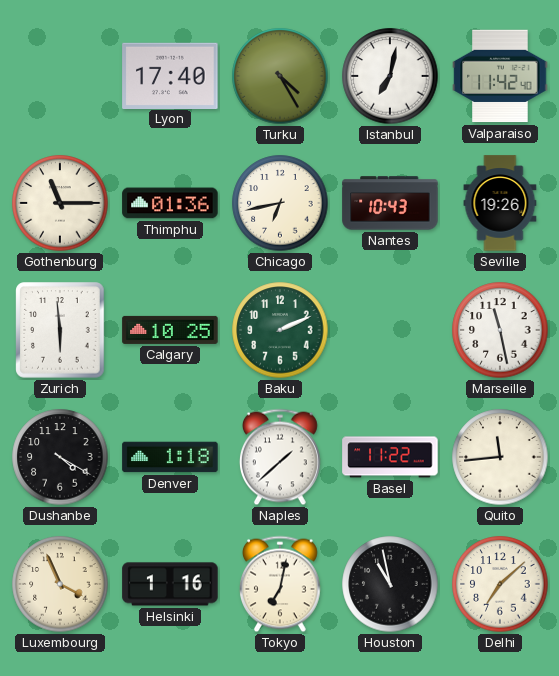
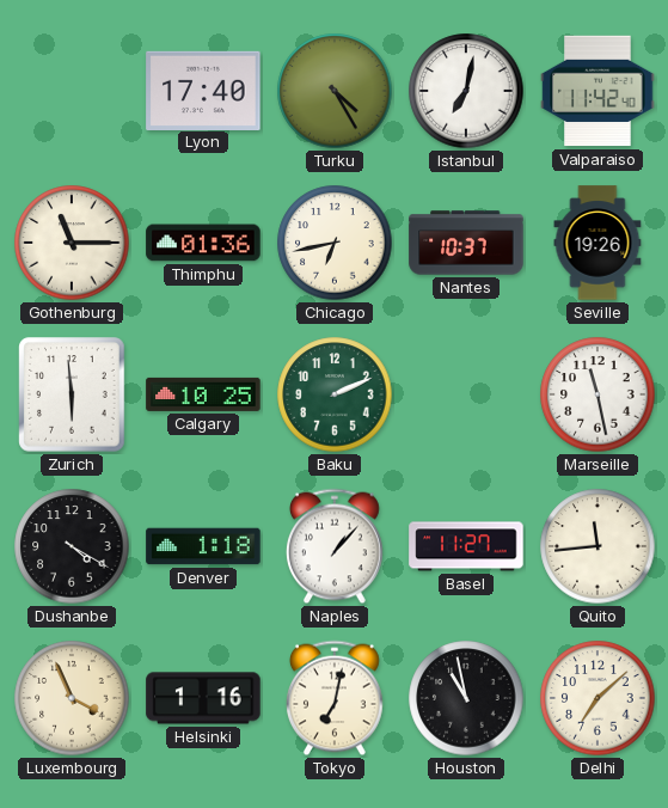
Nantes: 10:43 -> 10:37
Naples: 1:38 -> 1:07
Basel: 11:22 -> 11:27
